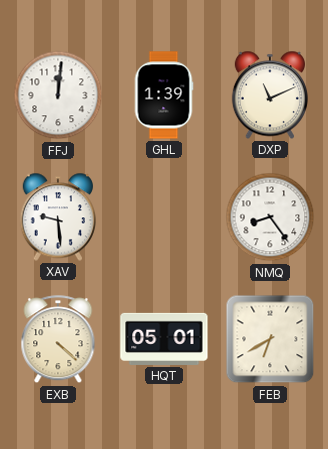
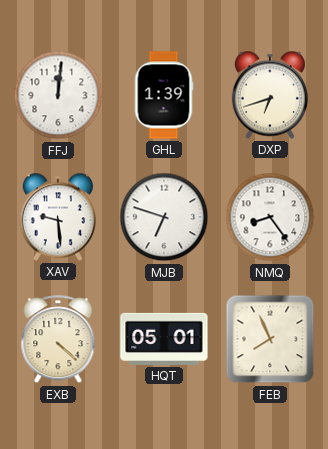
DXP: 11:11 -> 6:42
MJB: none -> 6:48
FEB: 6:40 -> 7:56
